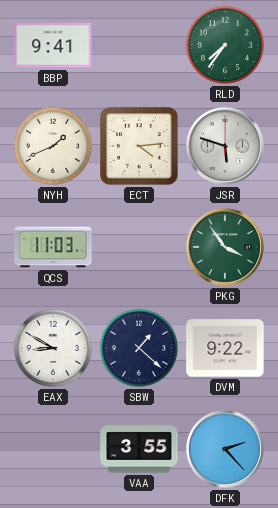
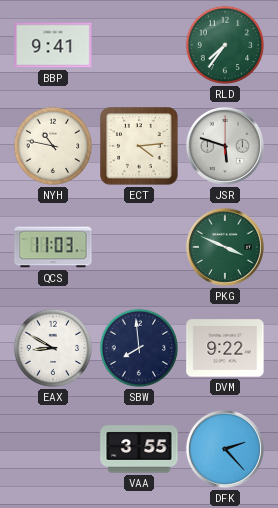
NYH: 1:41 -> 10:47
PKG: 3:54 -> 3:49
SBW: 1:22 -> 7:59
